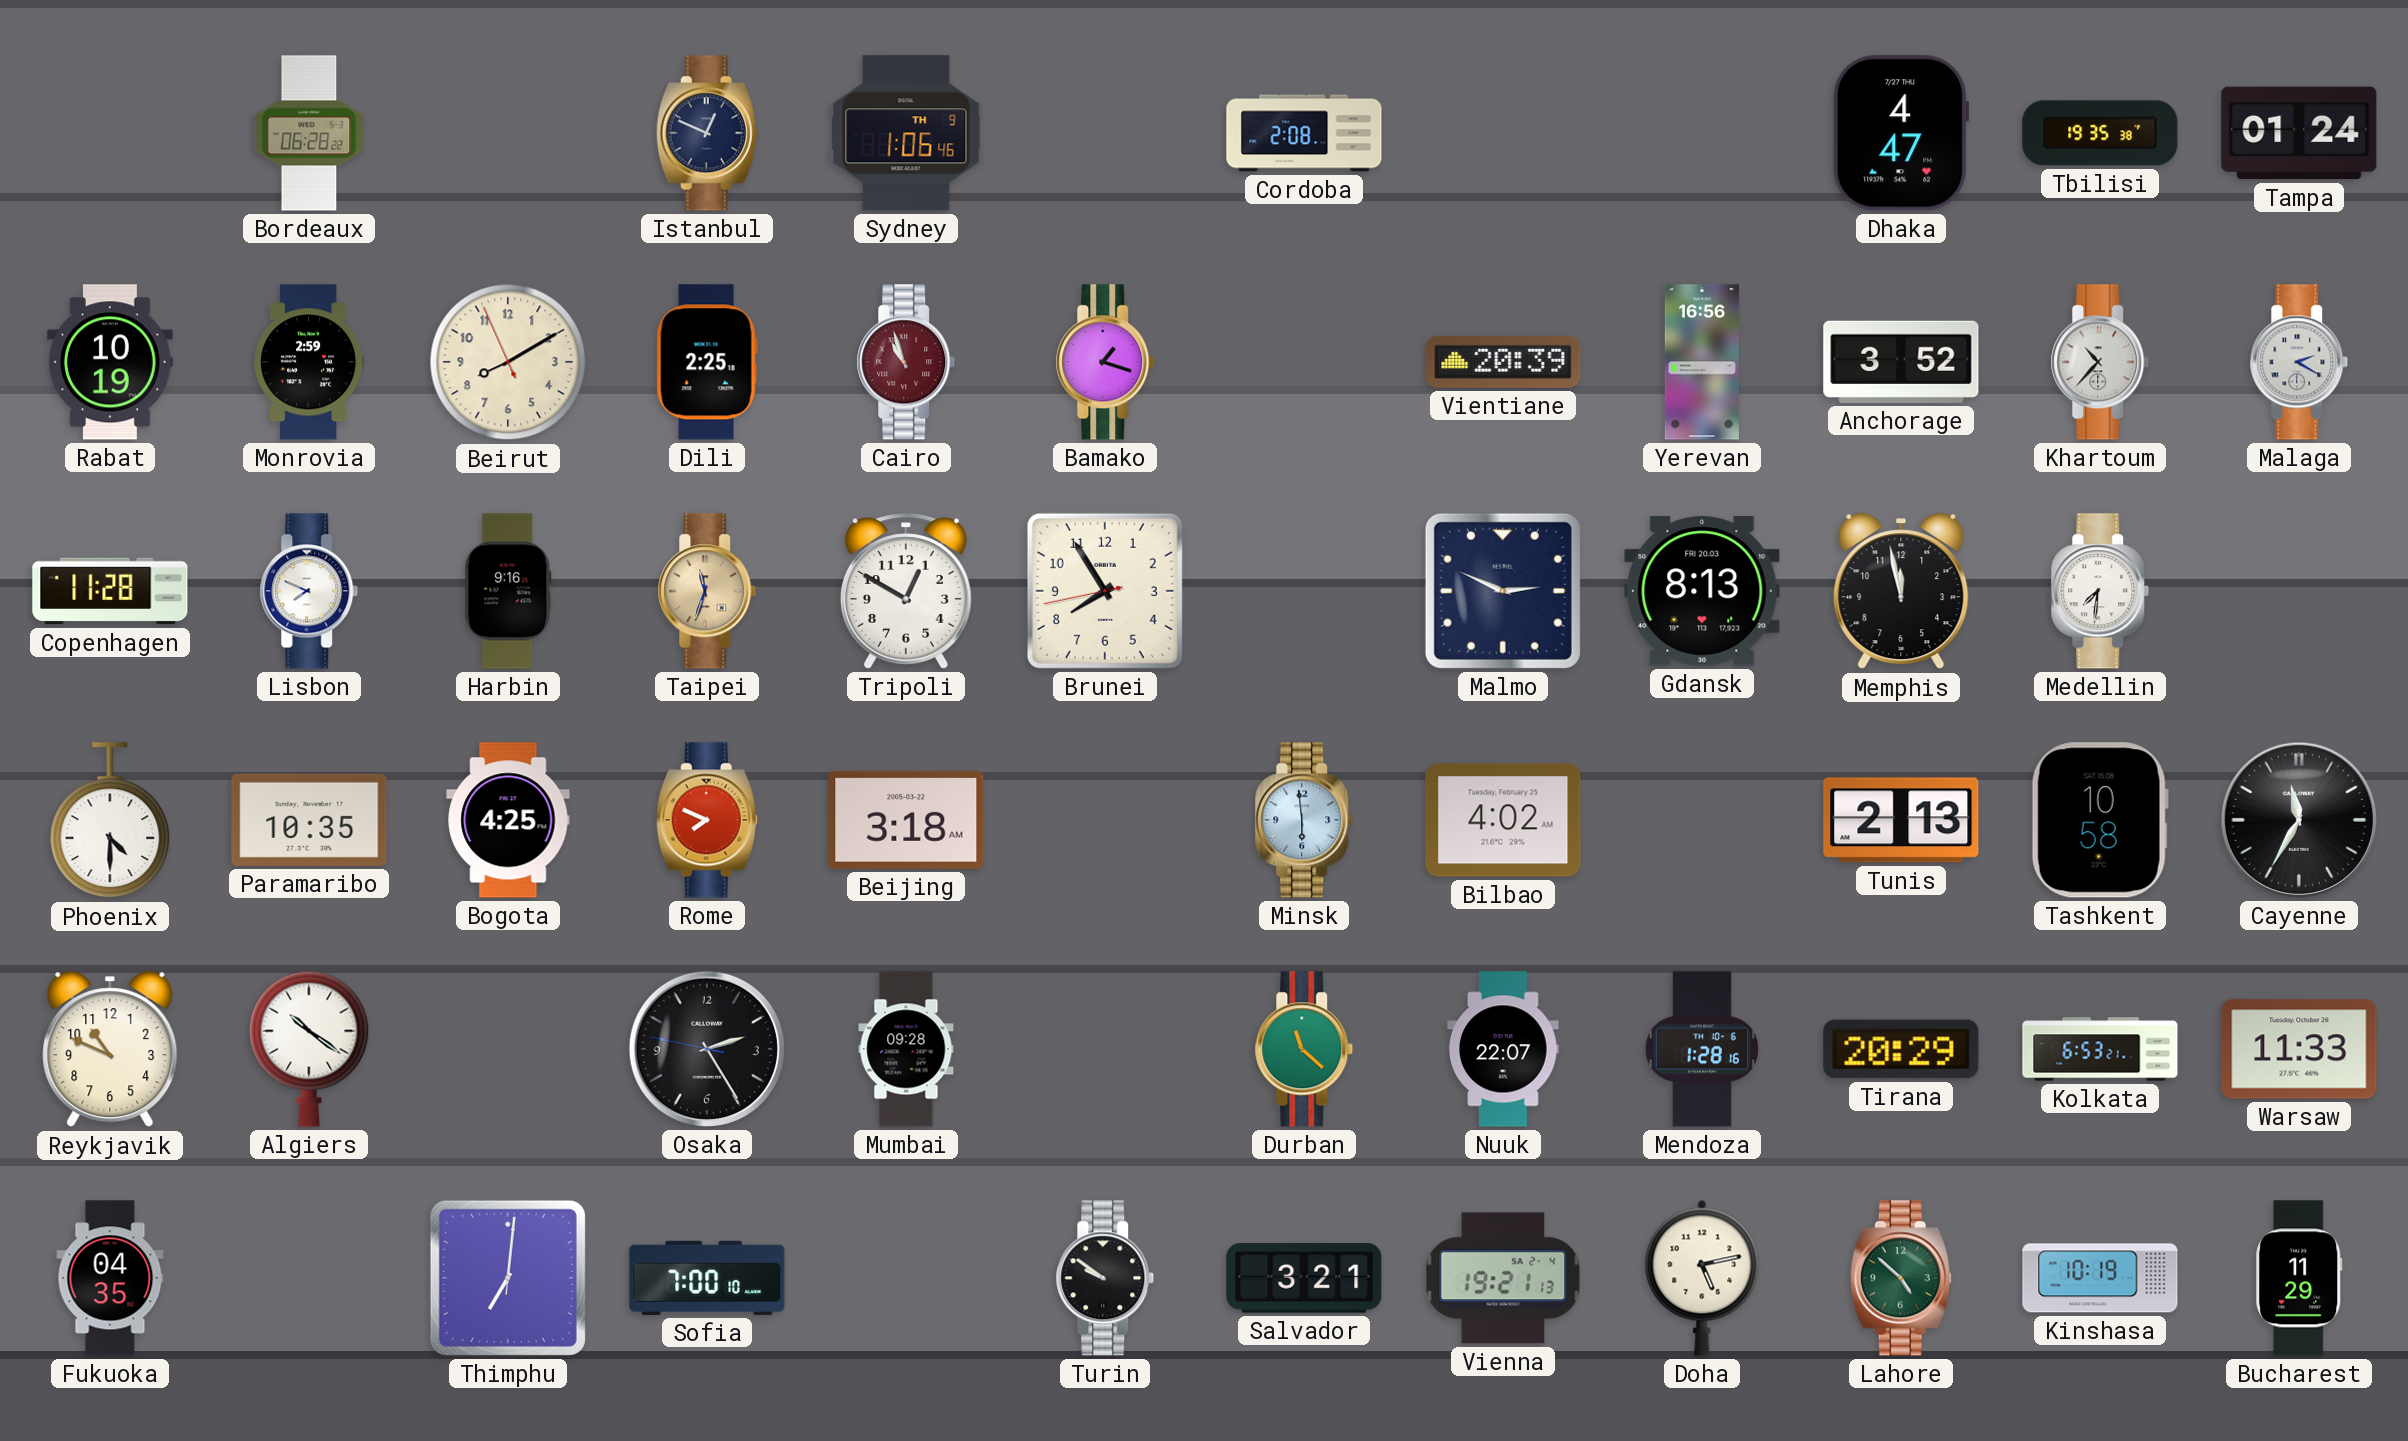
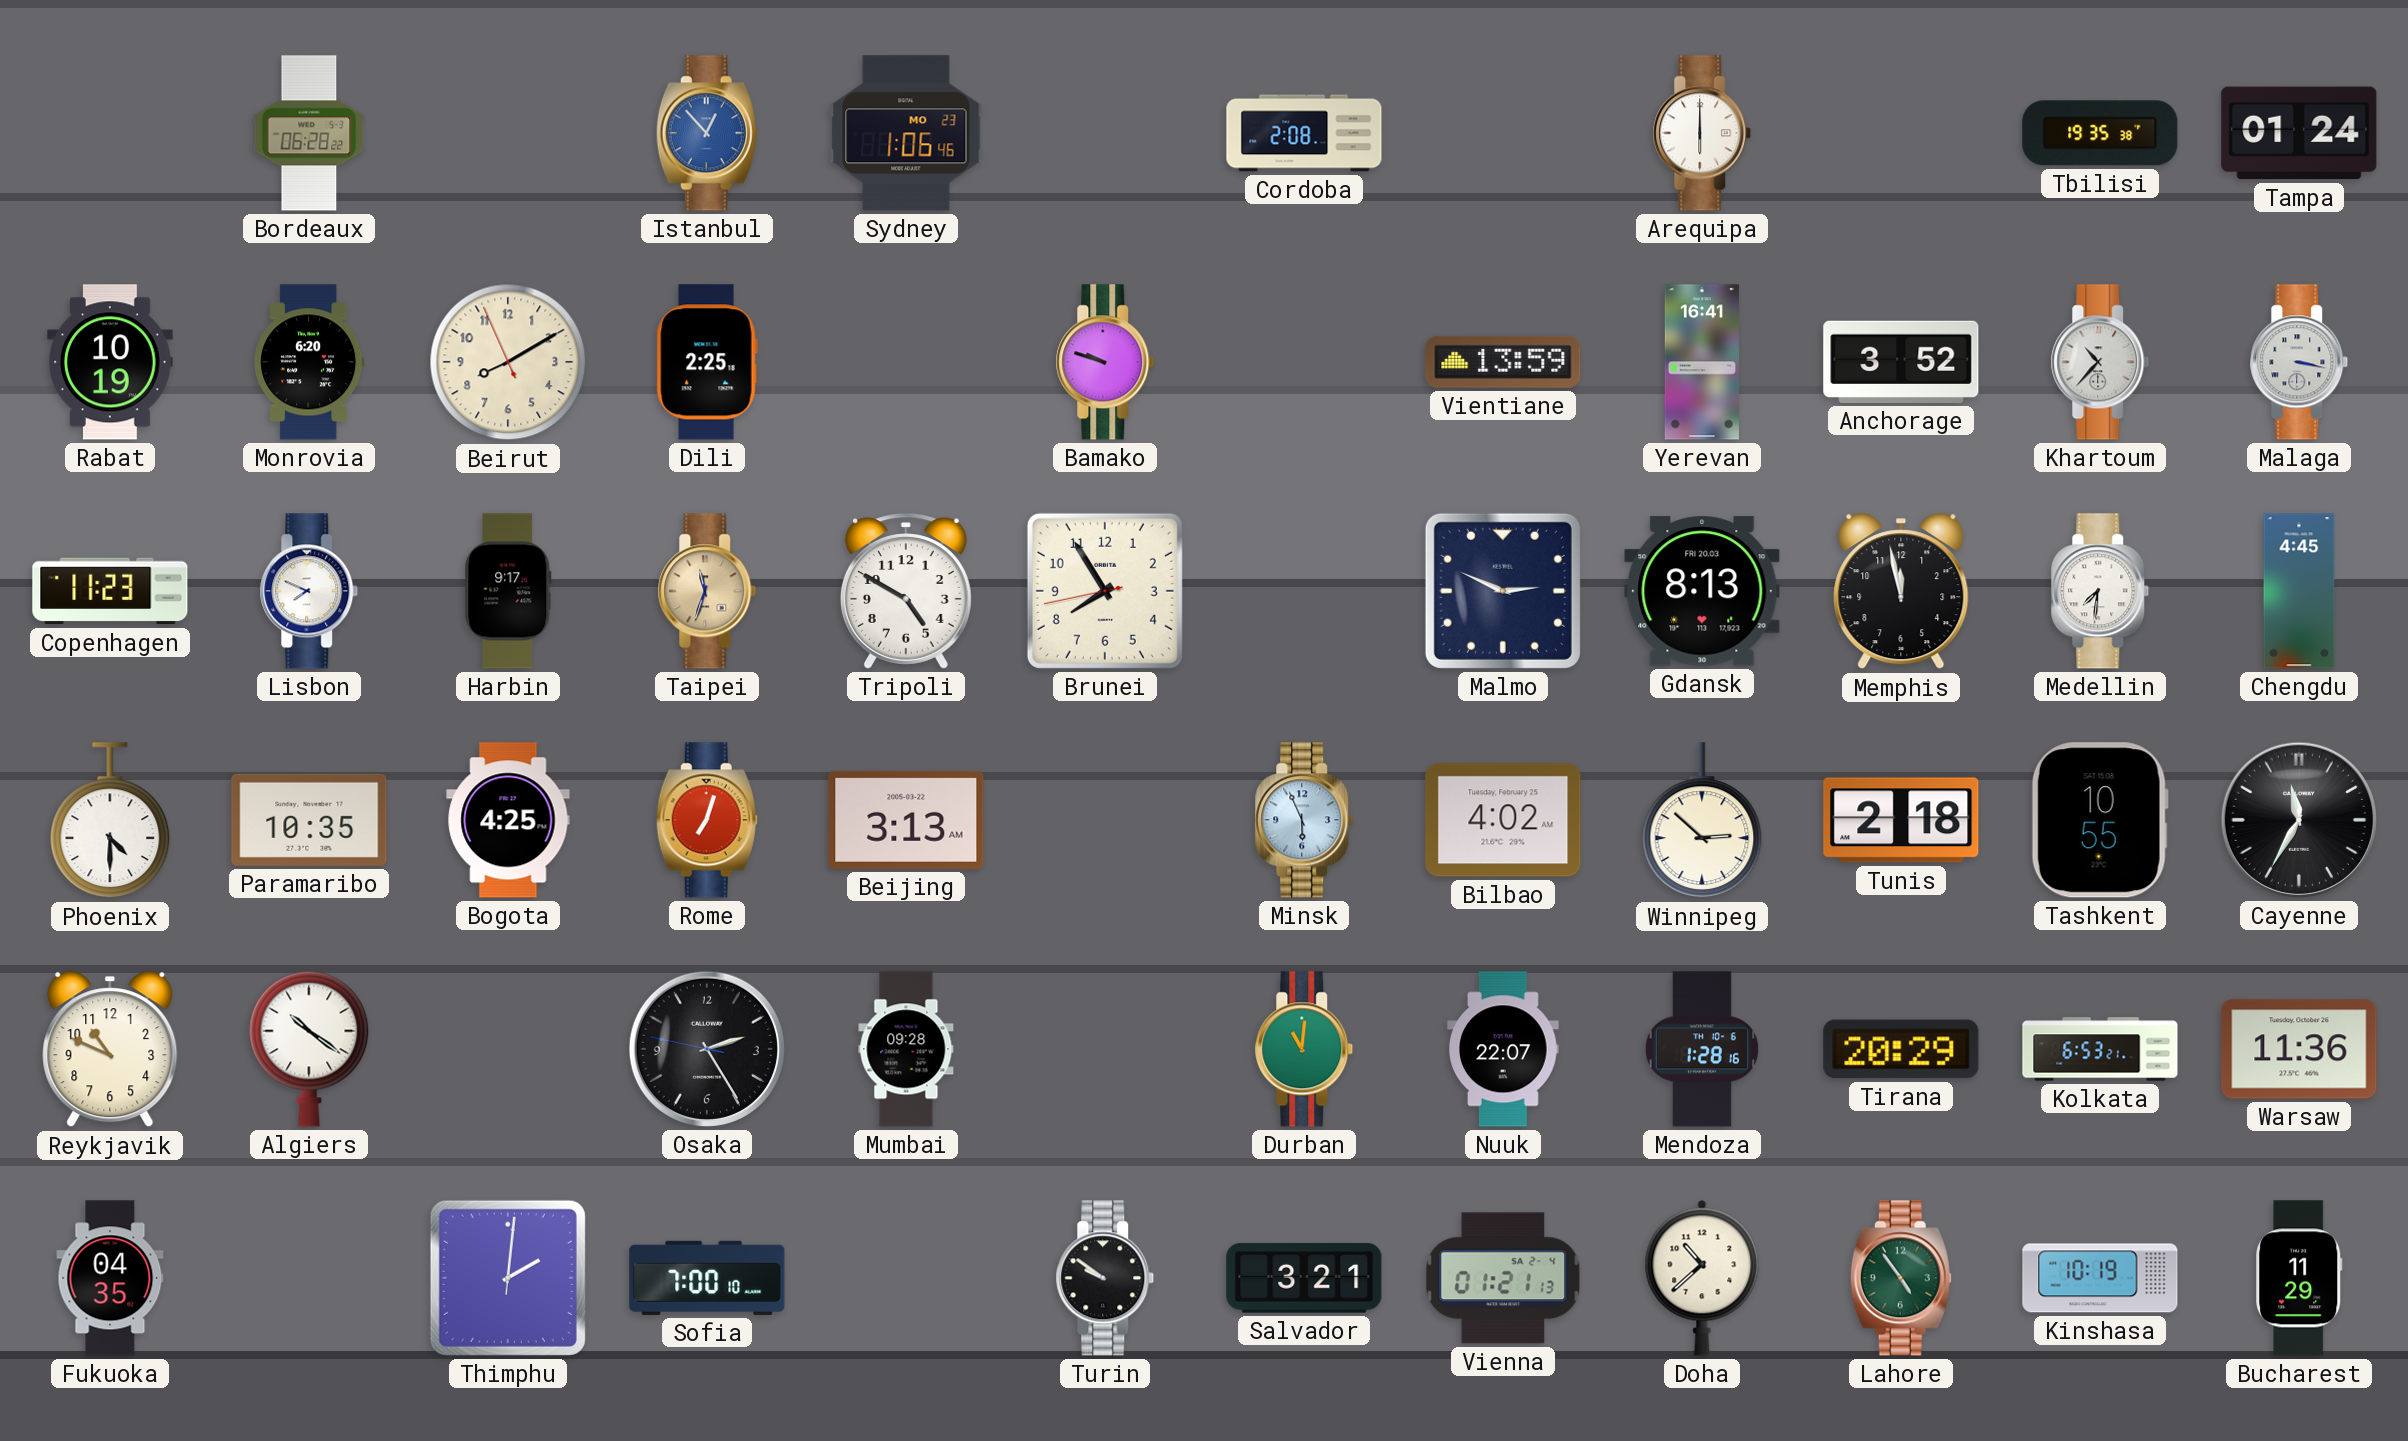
Istanbul: 12:49 -> 12:53
Istanbul dial: navy -> blue
Sydney date: TH 9 -> MO 23
Arequipa: none -> 6:00
Dhaka: 4:47 -> none
Monrovia: 2:59 -> 6:20
Cairo: 10:57 -> none
Bamako: 1:18 -> 9:48
Vientiane: 20:39 -> 13:59
Yerevan: 16:56 -> 16:41
Malaga: 2:20 -> 3:17
Copenhagen: 11:28 -> 11:23
Harbin: 9:16 -> 9:17
Tripoli: 12:50 -> 4:50
Chengdu: none -> 4:45
Rome: 7:49 -> 7:03
Beijing: 3:18 -> 3:13
Minsk: 5:59 -> 5:56
Winnipeg: none -> 2:52
Tunis: 2:13 -> 2:18
Tashkent: 10:58 -> 10:55
Durban: 11:22 -> 11:01
Warsaw: 11:33 -> 11:36
Thimphu: 7:01 -> 2:01
Vienna: 19:21 -> 01:21
Doha: 5:13 -> 10:38
Lahore: 4:52 -> 4:54
